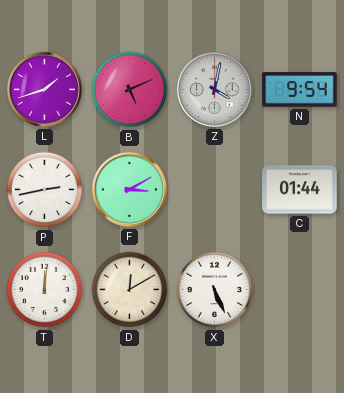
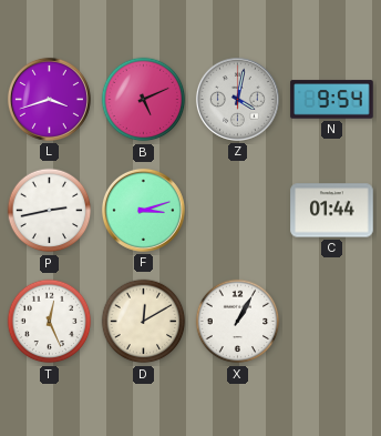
L: 1:42 -> 3:42
F: 3:10 -> 3:12
T: 12:01 -> 12:26
X: 5:26 -> 1:05
